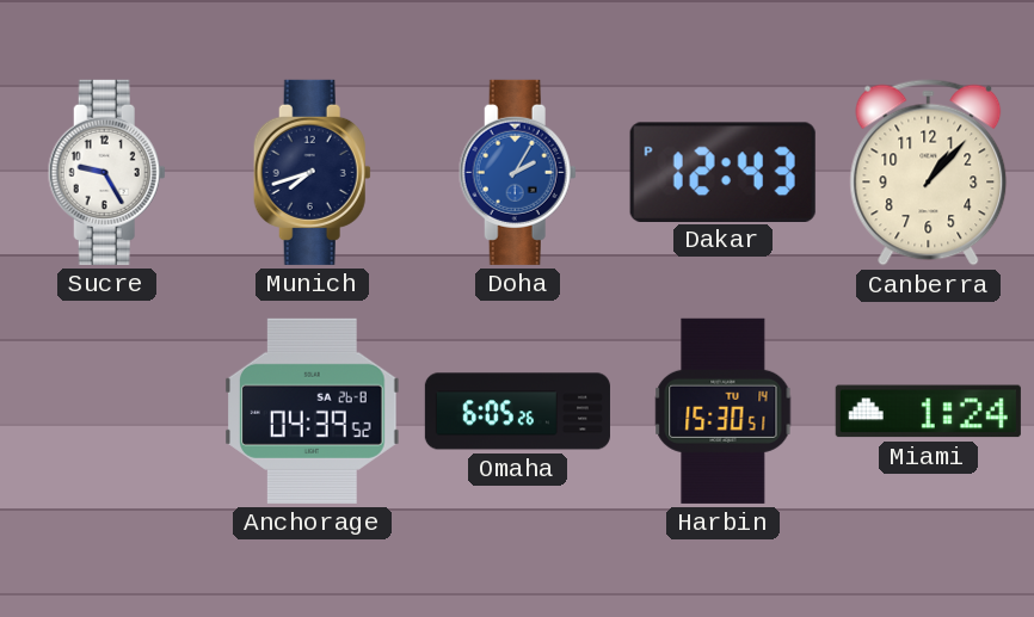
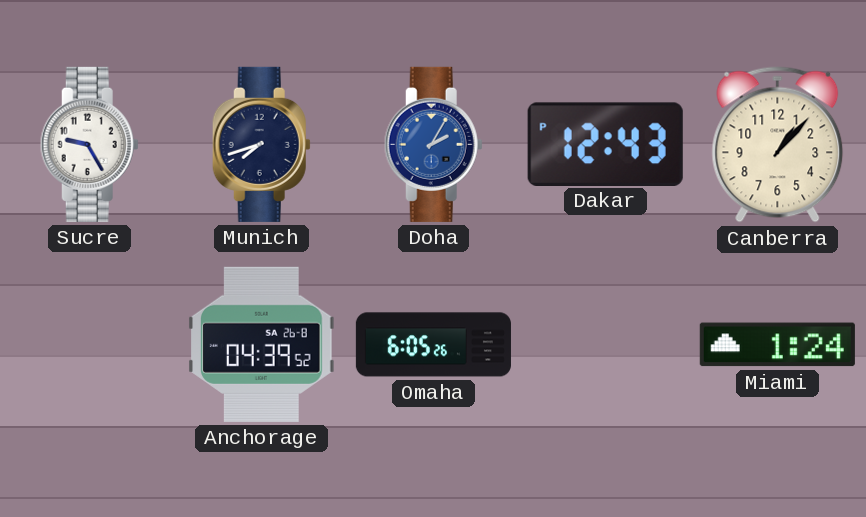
Harbin: 15:30 -> none
